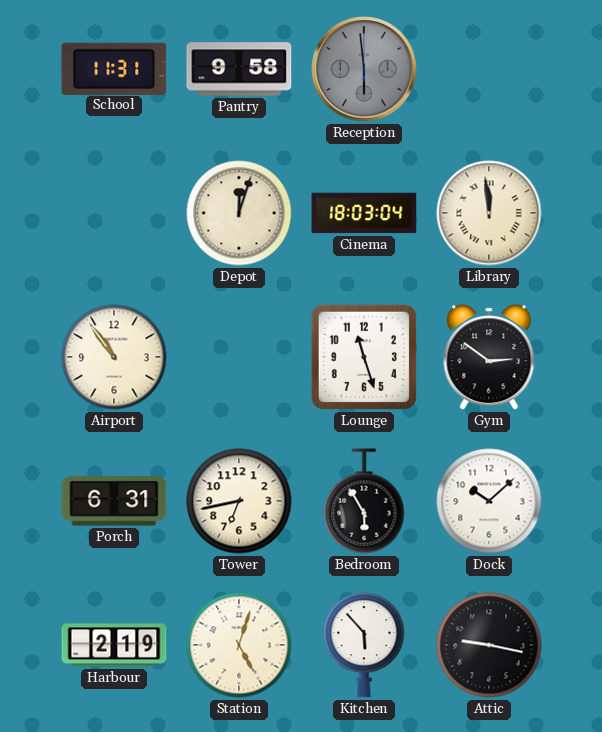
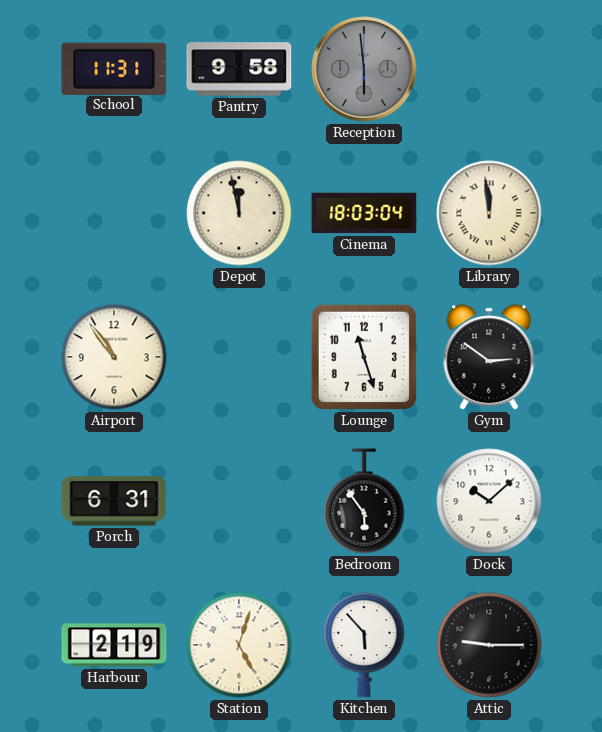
Depot: 12:03 -> 11:58
Tower: 6:43 -> none
Bedroom: 5:55 -> 5:54
Attic: 9:17 -> 9:15
